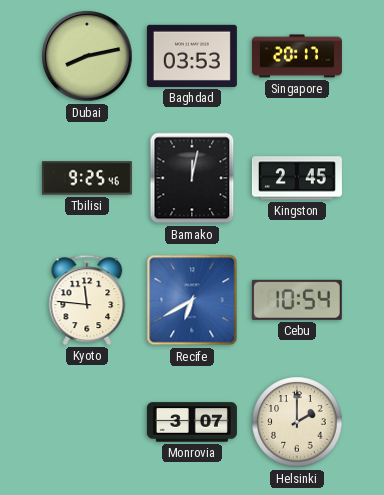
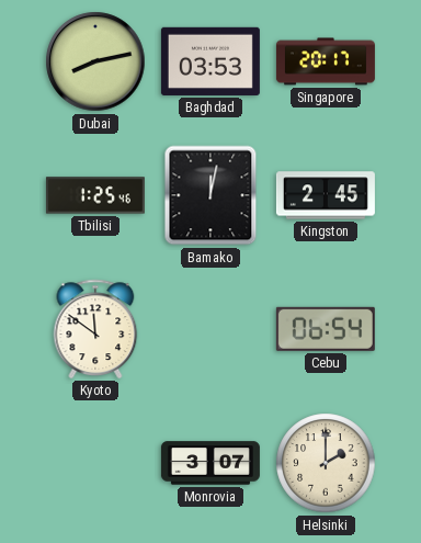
Tbilisi: 9:25 -> 1:25
Kyoto: 11:46 -> 11:51
Recife: 6:40 -> none
Cebu: 10:54 -> 06:54
